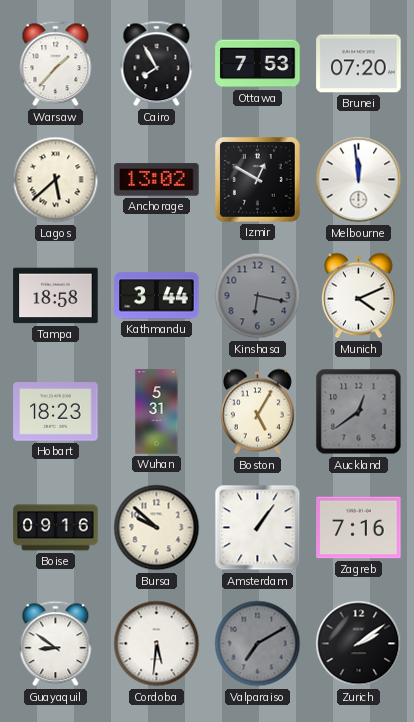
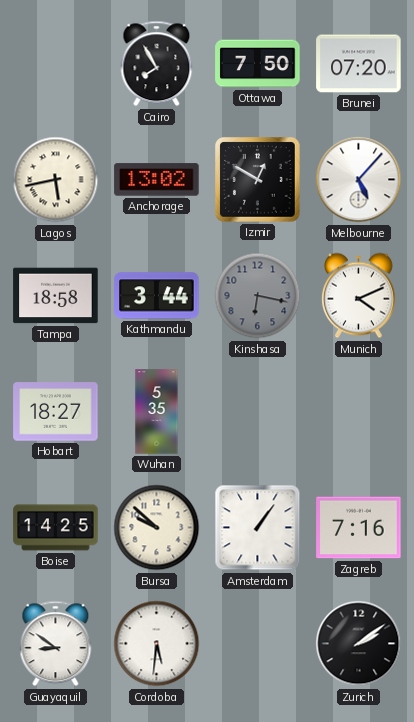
Warsaw: 1:37 -> none
Ottawa: 7:53 -> 7:50
Lagos: 5:38 -> 5:43
Melbourne: 11:59 -> 5:07
Hobart: 18:23 -> 18:27
Wuhan: 5:31 -> 5:35
Boston: 5:05 -> none
Auckland: 12:39 -> none
Boise: 09:16 -> 14:25
Valparaiso: 7:10 -> none
